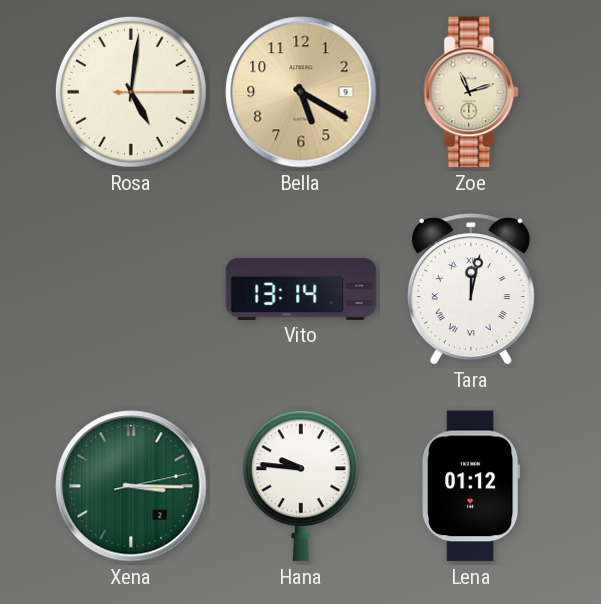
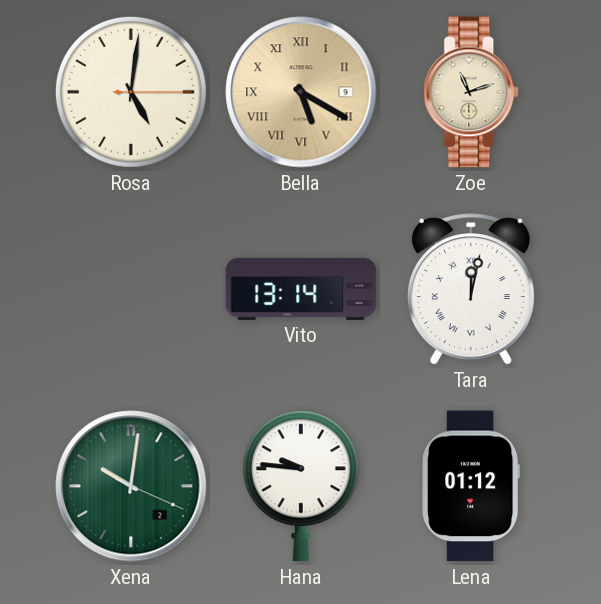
Bella numerals: Arabic -> Roman
Xena: 3:15 -> 10:01
